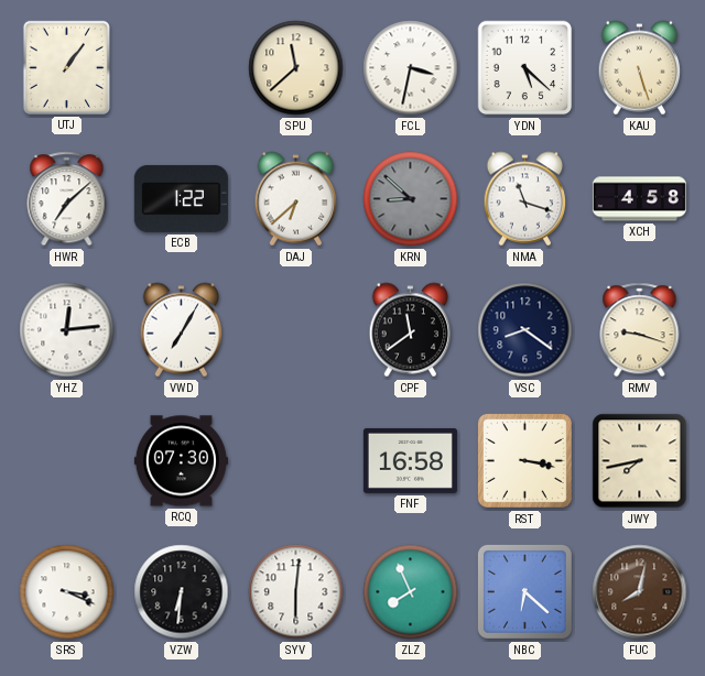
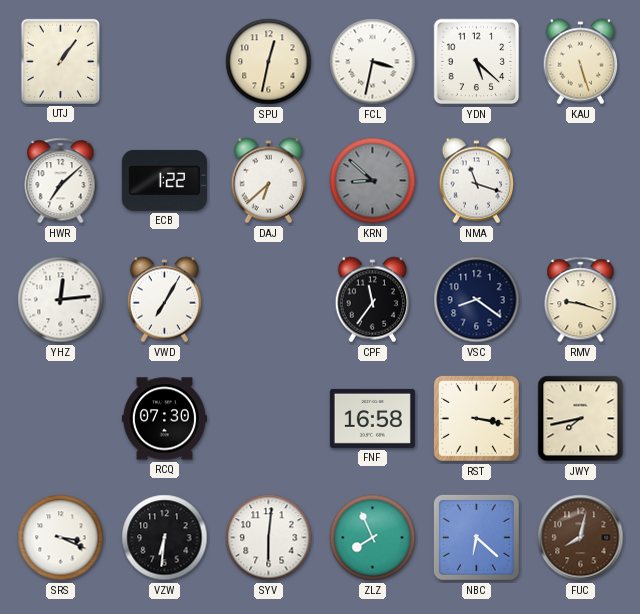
SPU: 11:38 -> 12:32
XCH: 4:58 -> none
CPF: 11:39 -> 11:36
